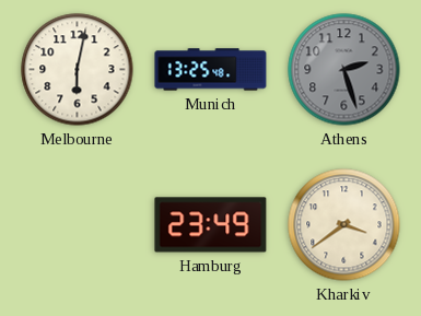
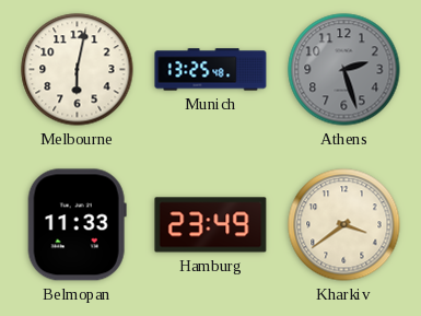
Belmopan: none -> 11:33
